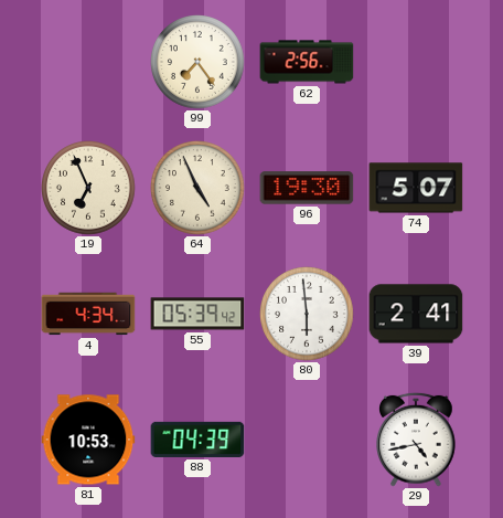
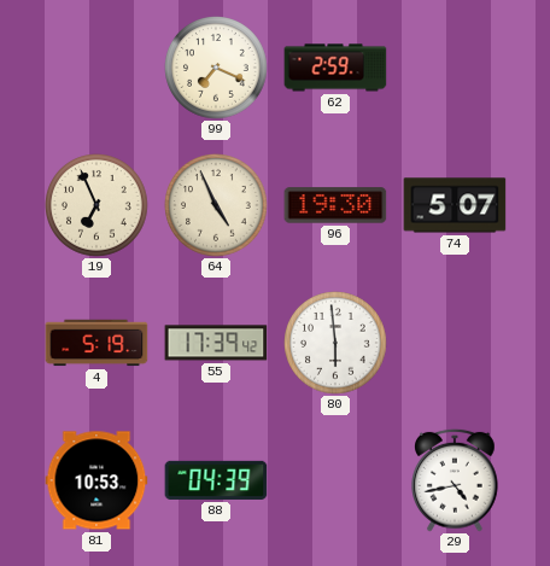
99: 7:24 -> 7:19
62: 2:56 -> 2:59
4: 4:34 -> 5:19
55: 05:39 -> 17:39
39: 2:41 -> none
